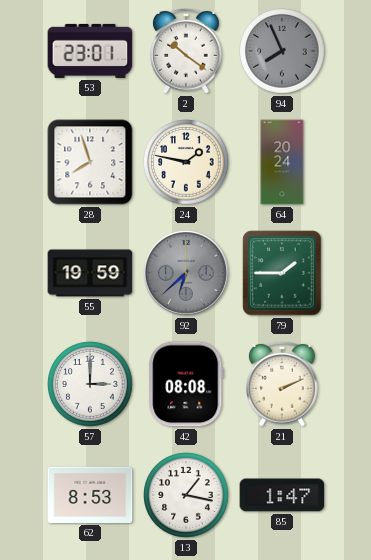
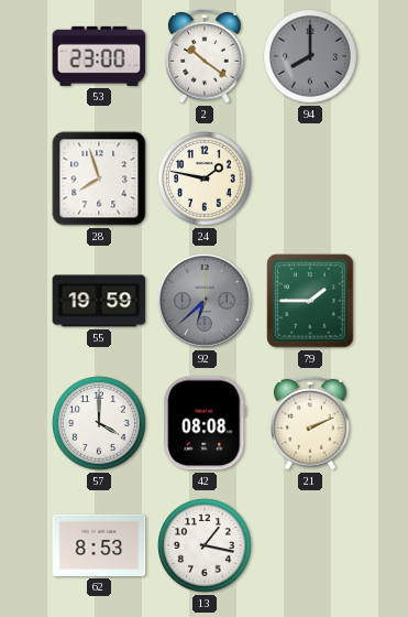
53: 23:01 -> 23:00
94: 7:56 -> 8:00
64: 20:24 -> none
57: 3:00 -> 4:00
85: 1:47 -> none
